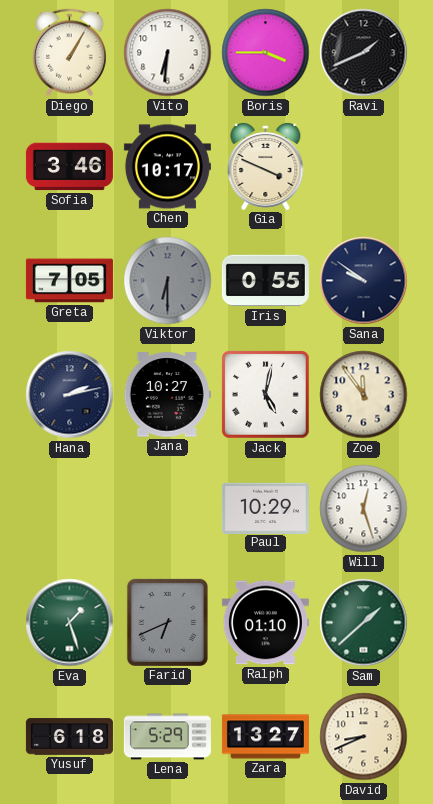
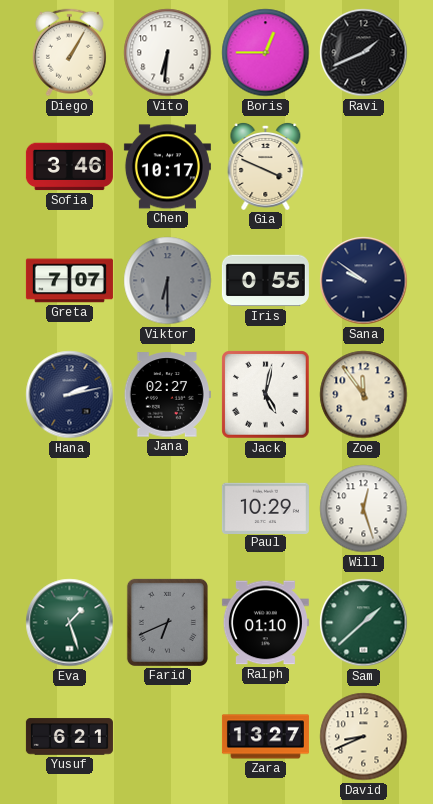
Boris: 3:45 -> 12:45
Greta: 7:05 -> 7:07
Jana: 10:27 -> 02:27
Yusuf: 6:18 -> 6:21
Lena: 5:29 -> none
